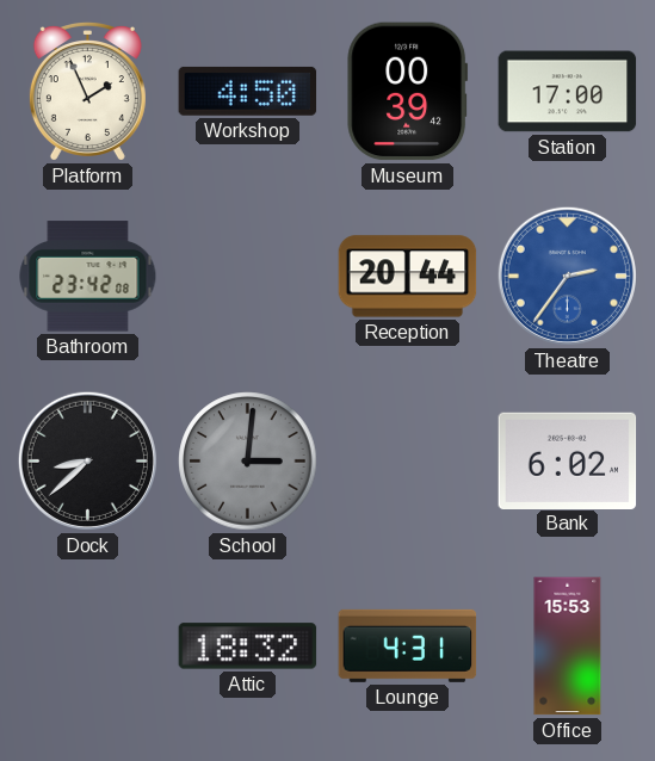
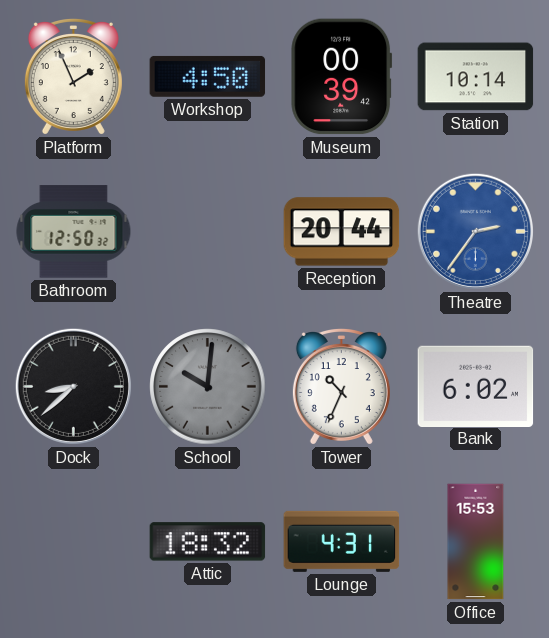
Station: 17:00 -> 10:14
Bathroom: 23:42 -> 12:50
School: 3:01 -> 10:01
Tower: none -> 10:34
